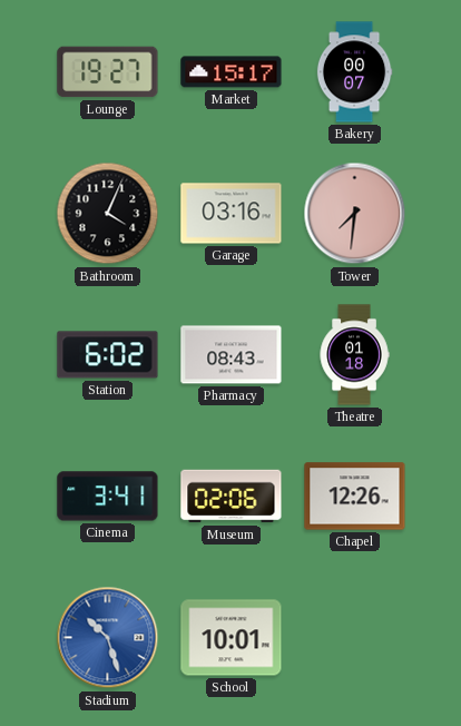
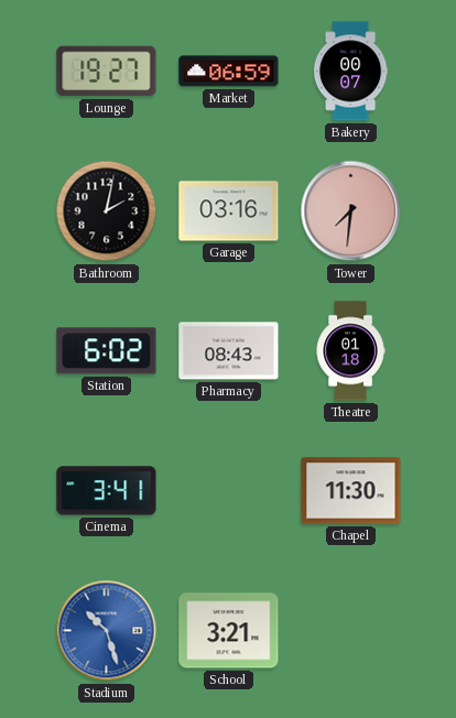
Market: 15:17 -> 06:59
Bathroom: 4:04 -> 2:02
Museum: 02:06 -> none
Chapel: 12:26 -> 11:30
School: 10:01 -> 3:21
